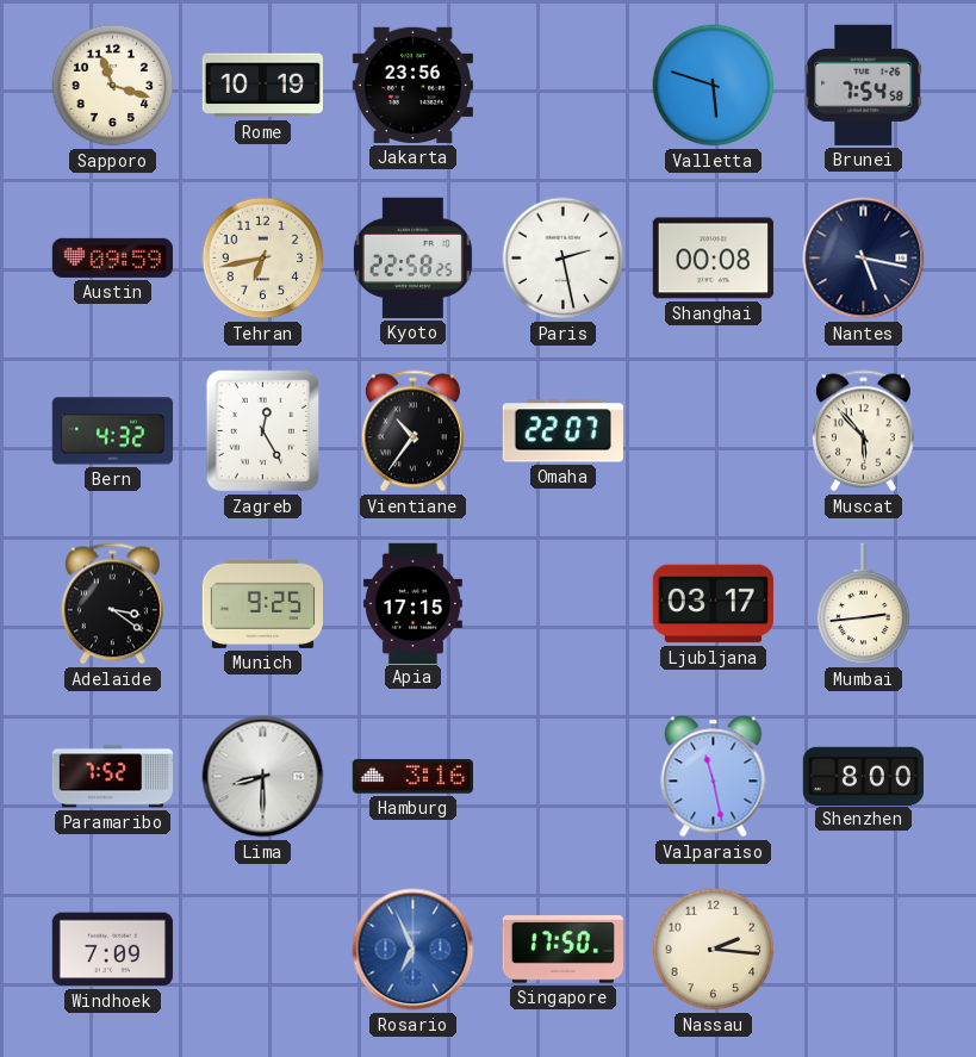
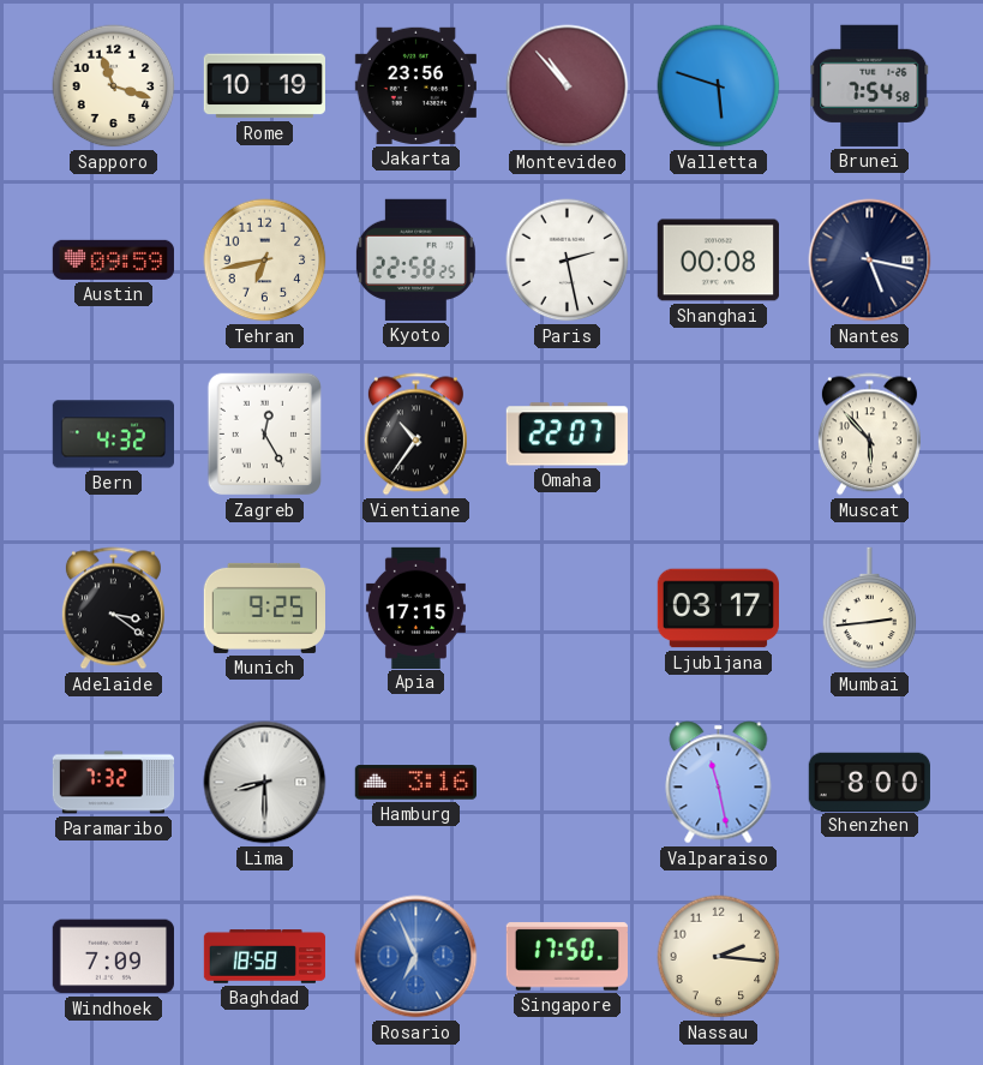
Montevideo: none -> 10:53
Paramaribo: 7:52 -> 7:32
Baghdad: none -> 18:58
